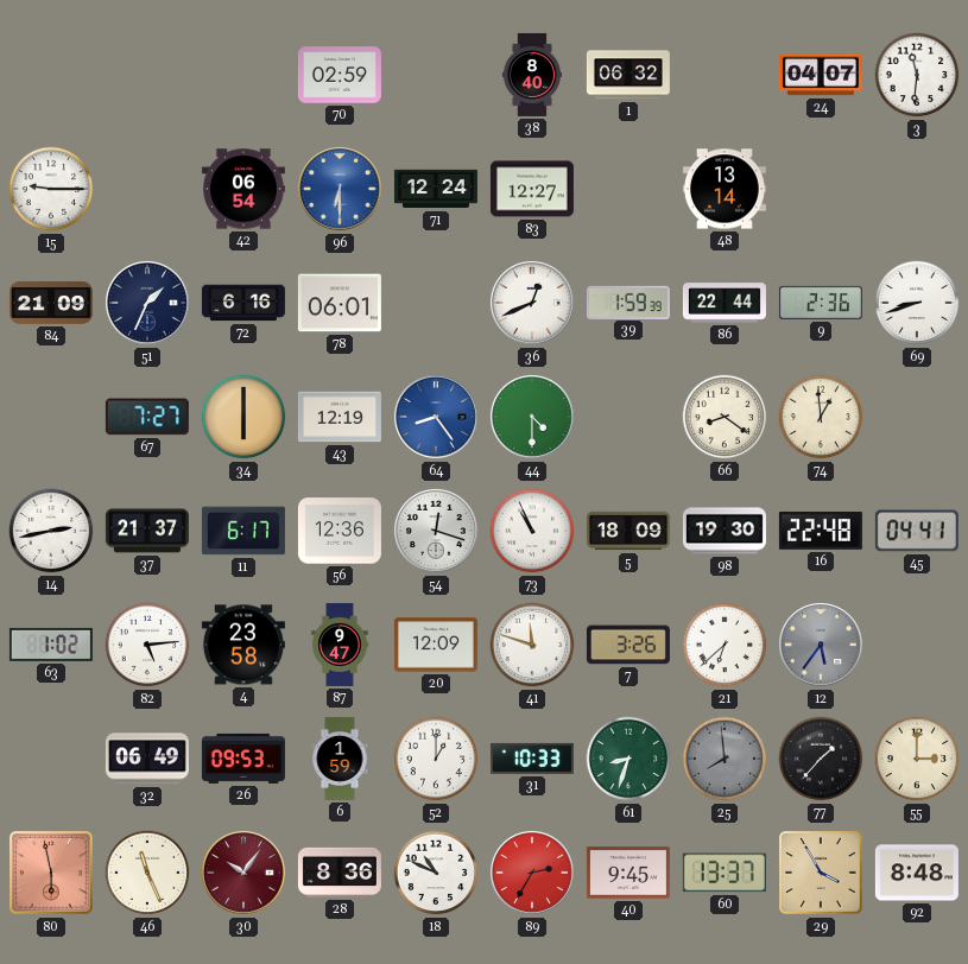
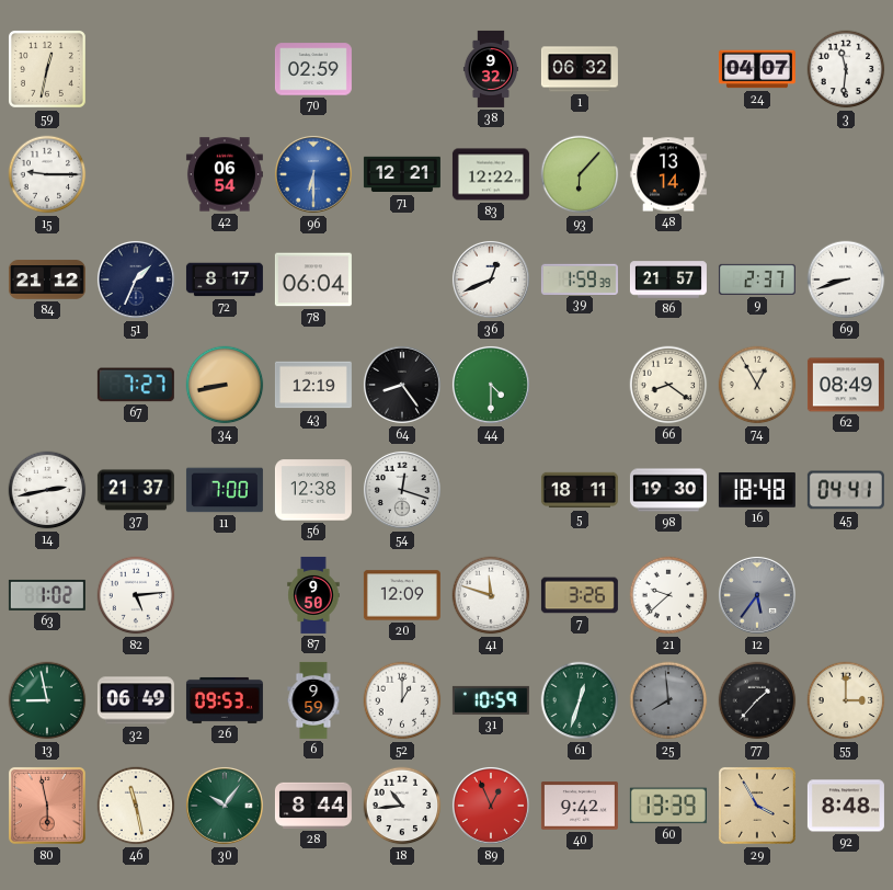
59: none -> 12:32
38: 8:40 -> 9:32
71: 12:24 -> 12:21
83: 12:27 -> 12:22
93: none -> 6:07
84: 21:09 -> 21:12
72: 6:16 -> 8:17
78: 06:01 -> 06:04
86: 22:44 -> 21:57
9: 2:36 -> 2:37
34: 6:00 -> 8:43
64 dial: blue -> black
74: 12:59 -> 12:55
62: none -> 08:49
11: 6:17 -> 7:00
56: 12:36 -> 12:38
73: 10:56 -> none
5: 18:09 -> 18:11
16: 22:48 -> 18:48
4: 23:58 -> none
87: 9:47 -> 9:50
21: 6:38 -> 9:38
13: none -> 8:58
6: 1:59 -> 9:59
31: 10:33 -> 10:59
61: 8:33 -> 12:33
46: 11:26 -> 11:28
30 dial: burgundy -> green
28: 8:36 -> 8:44
18: 10:49 -> 10:44
89: 2:35 -> 12:56
40: 9:45 -> 9:42
60: 13:37 -> 13:39
